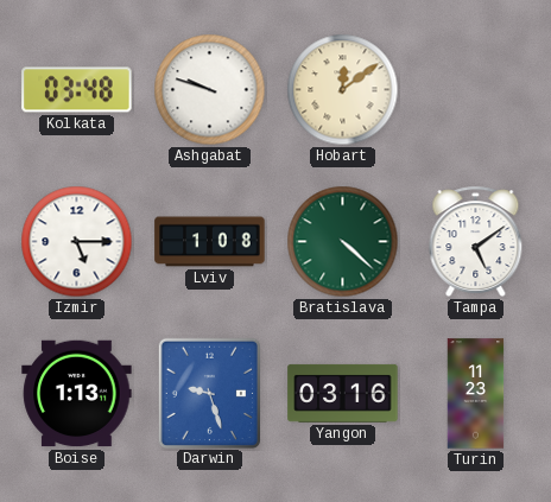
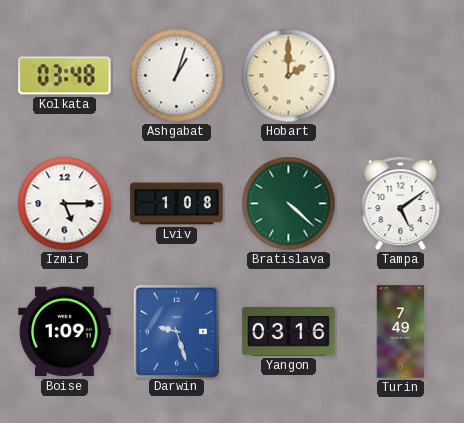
Ashgabat: 9:48 -> 1:03
Hobart: 12:09 -> 2:00
Boise: 1:13 -> 1:09
Turin: 11:23 -> 7:49
